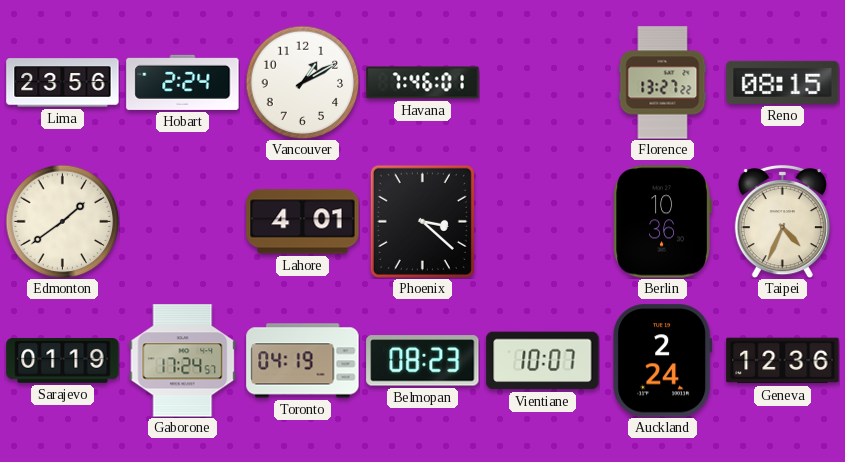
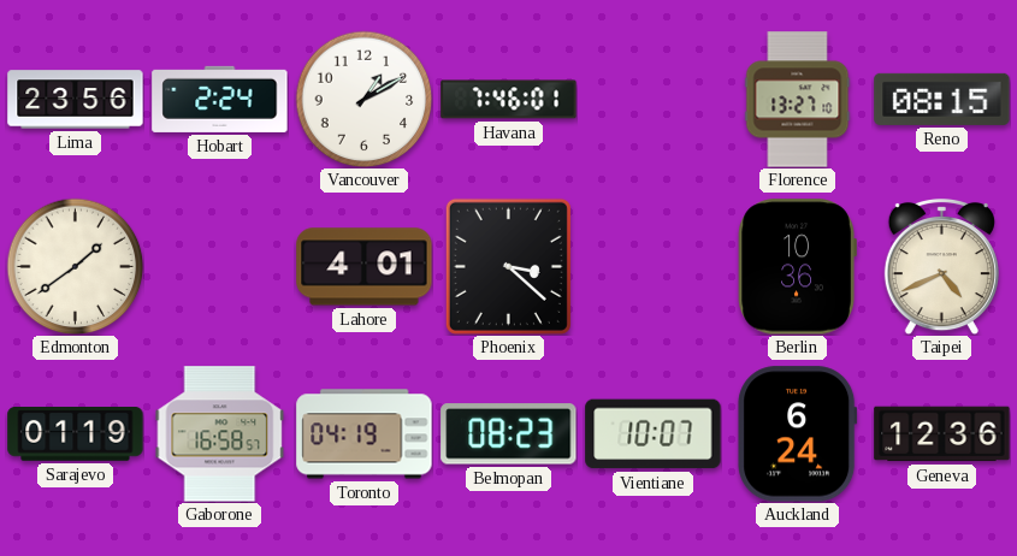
Florence: 13:27:22 -> 13:27:10
Taipei: 4:34 -> 4:41
Gaborone: 17:24 -> 16:58
Auckland: 2:24 -> 6:24
